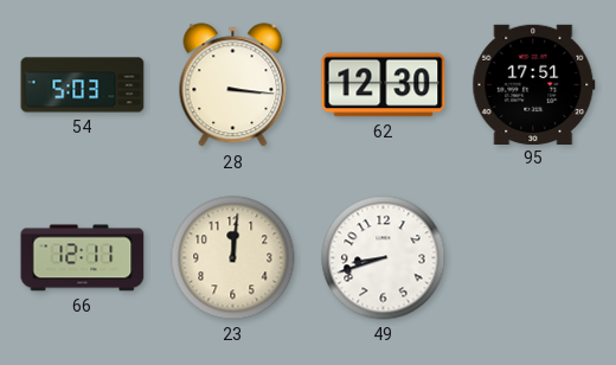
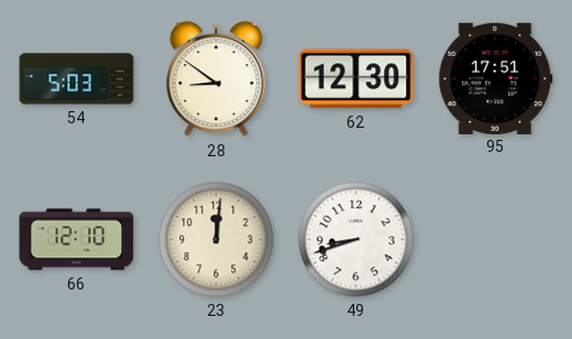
28: 3:16 -> 8:51
66: 12:11 -> 12:10
